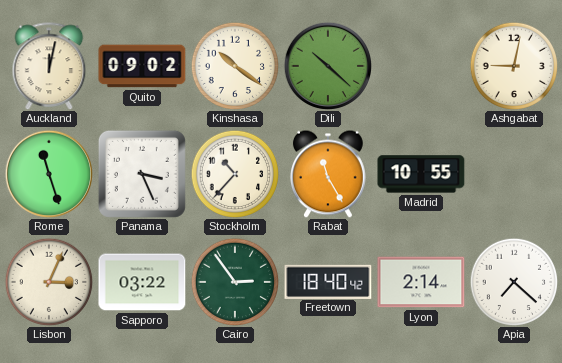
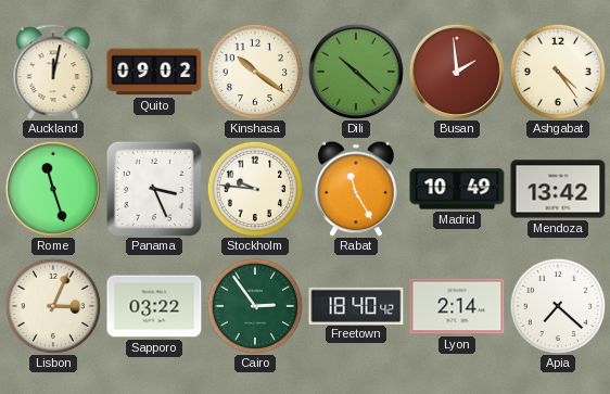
Busan: none -> 1:59
Ashgabat: 9:02 -> 4:24
Stockholm: 10:37 -> 9:46
Madrid: 10:55 -> 10:49
Mendoza: none -> 13:42
